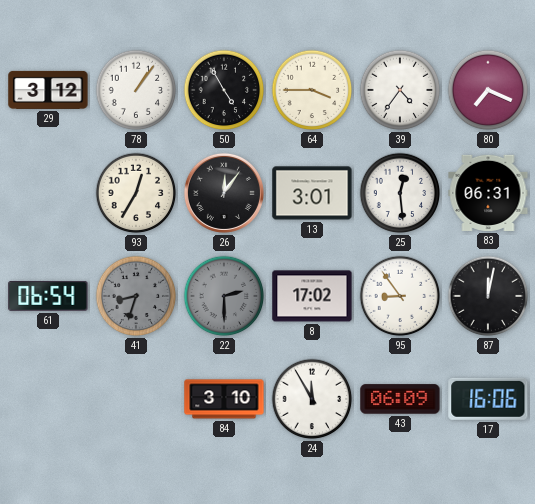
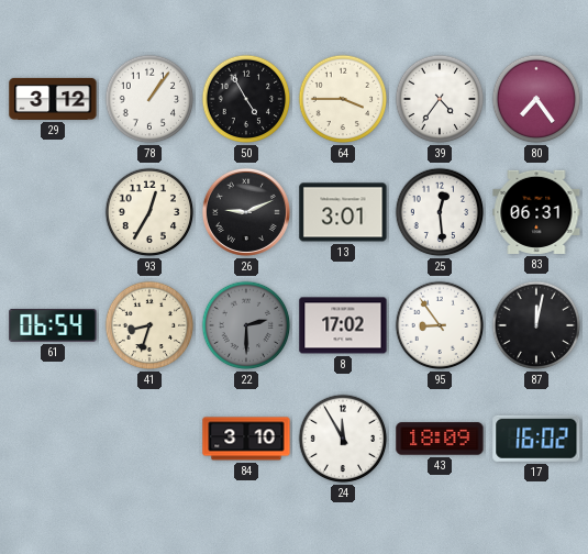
80: 7:19 -> 7:24
26: 12:06 -> 9:11
41 dial: grey -> cream
43: 06:09 -> 18:09
17: 16:06 -> 16:02
